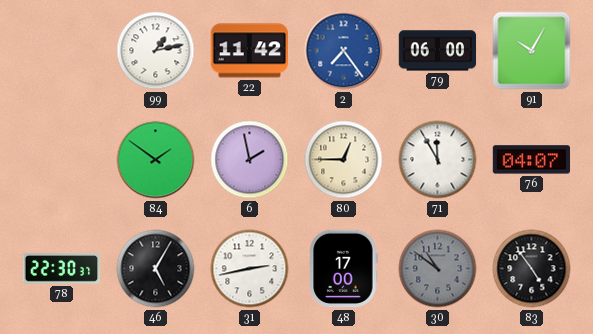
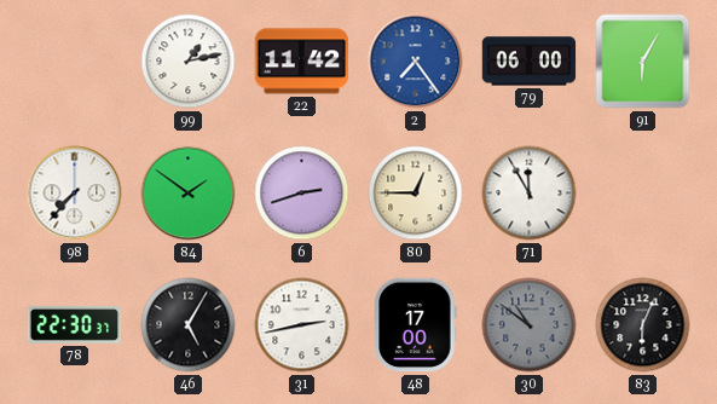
91: 10:05 -> 6:05
98: none -> 7:37
6: 1:58 -> 2:42
76: 04:07 -> none
83: 4:54 -> 6:04
